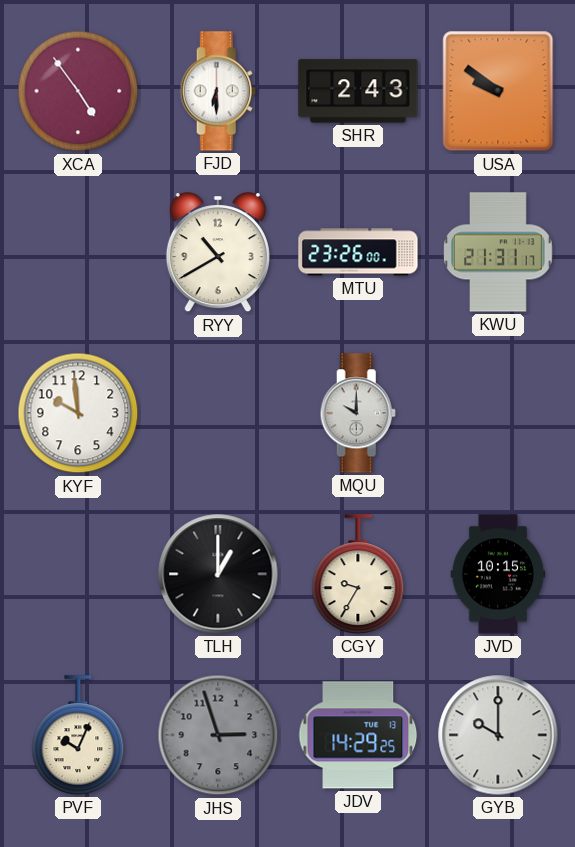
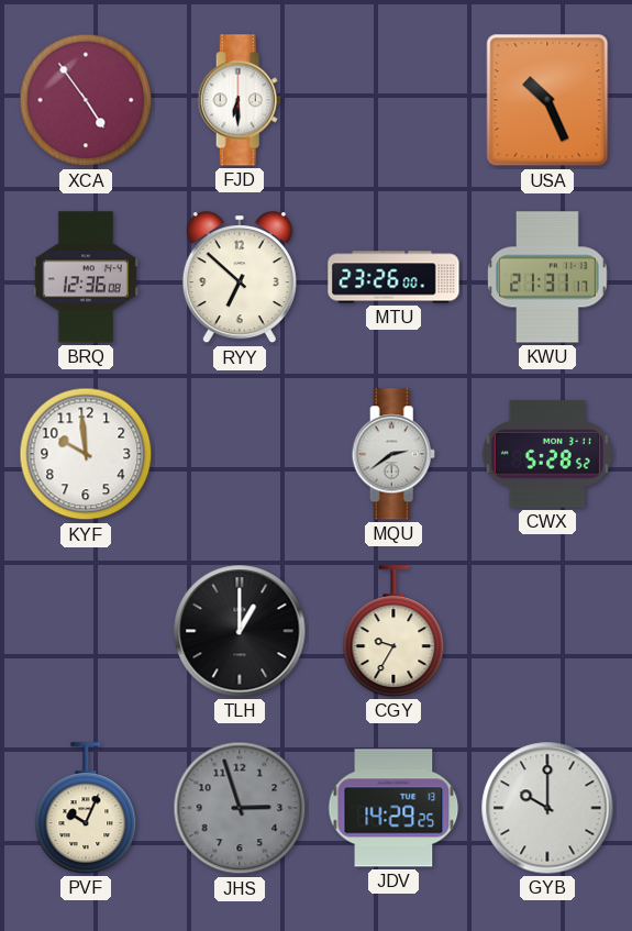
SHR: 2:43 -> none
USA: 9:51 -> 10:26
BRQ: none -> 12:36
RYY: 10:40 -> 6:52
MQU: 10:00 -> 2:39
CWX: none -> 5:28
JVD: 10:15 -> none
